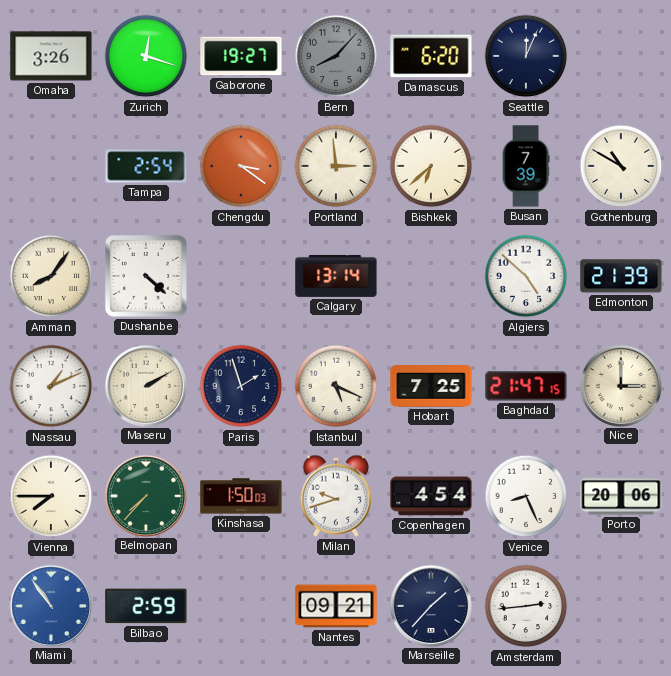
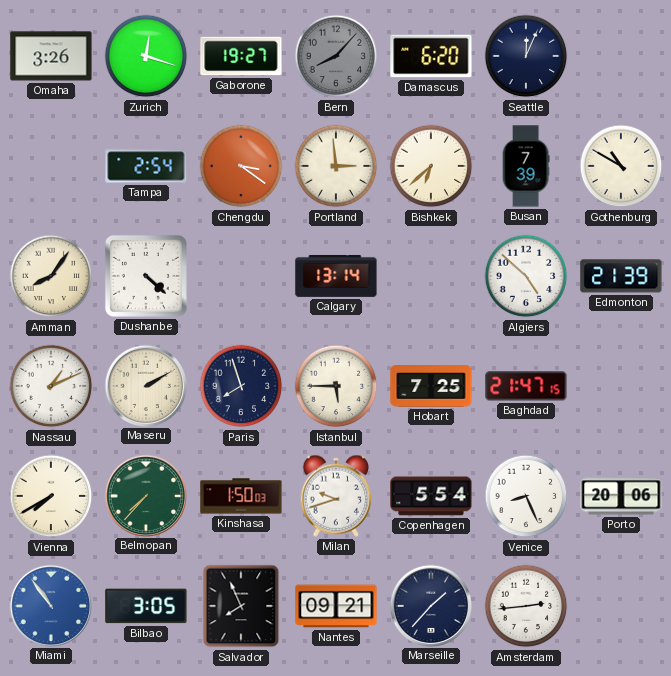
Paris: 1:57 -> 7:57
Istanbul: 5:19 -> 5:45
Nice: 3:00 -> none
Vienna: 7:45 -> 7:40
Copenhagen: 4:54 -> 5:54
Bilbao: 2:59 -> 3:05
Salvador: none -> 7:56
